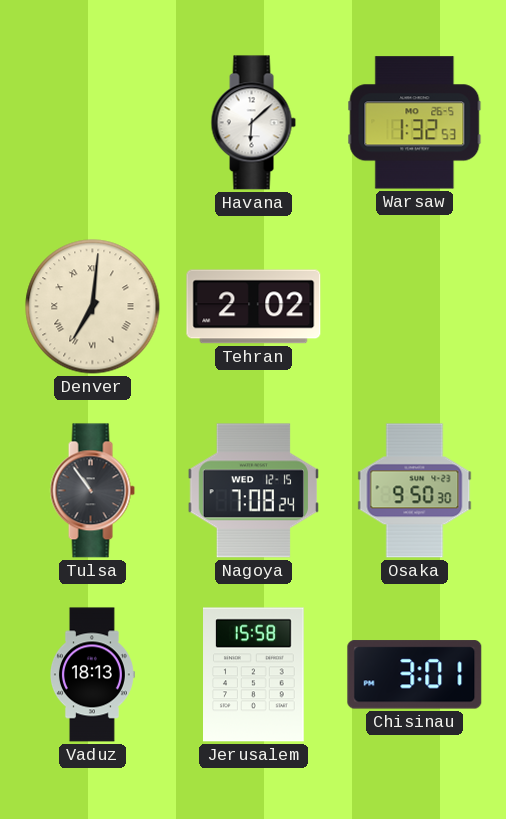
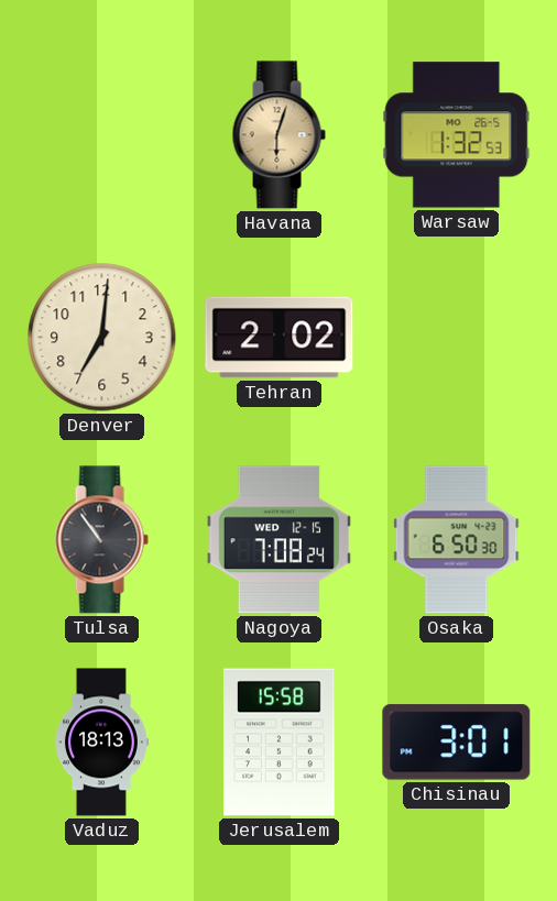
Havana: 6:08 -> 6:03
Havana dial: white -> champagne
Denver numerals: Roman -> Arabic
Osaka: 9:50 -> 6:50
